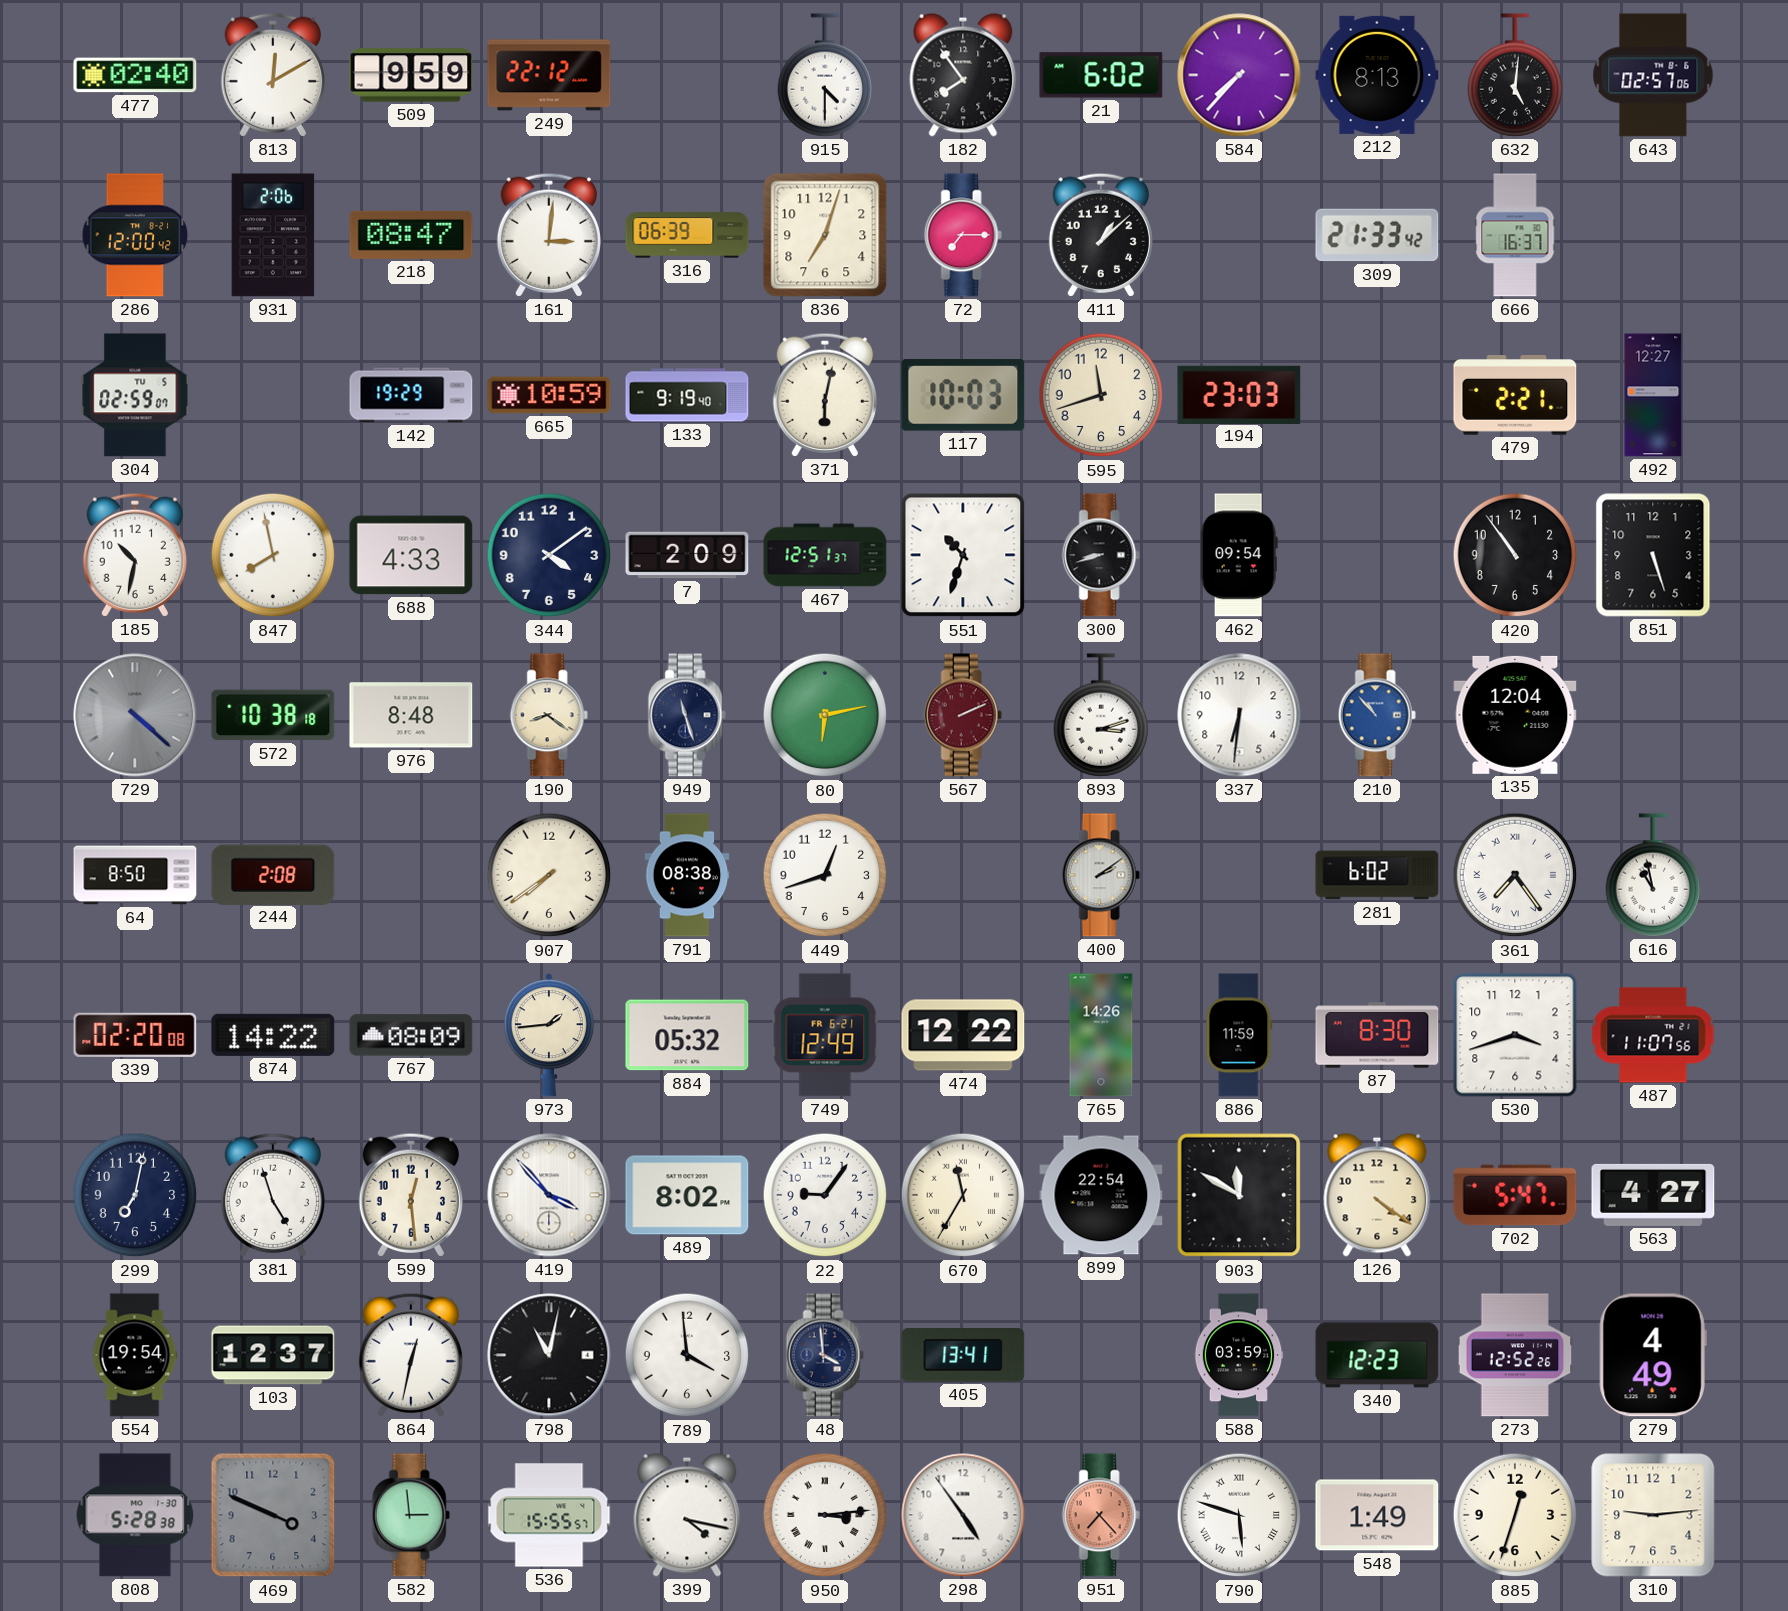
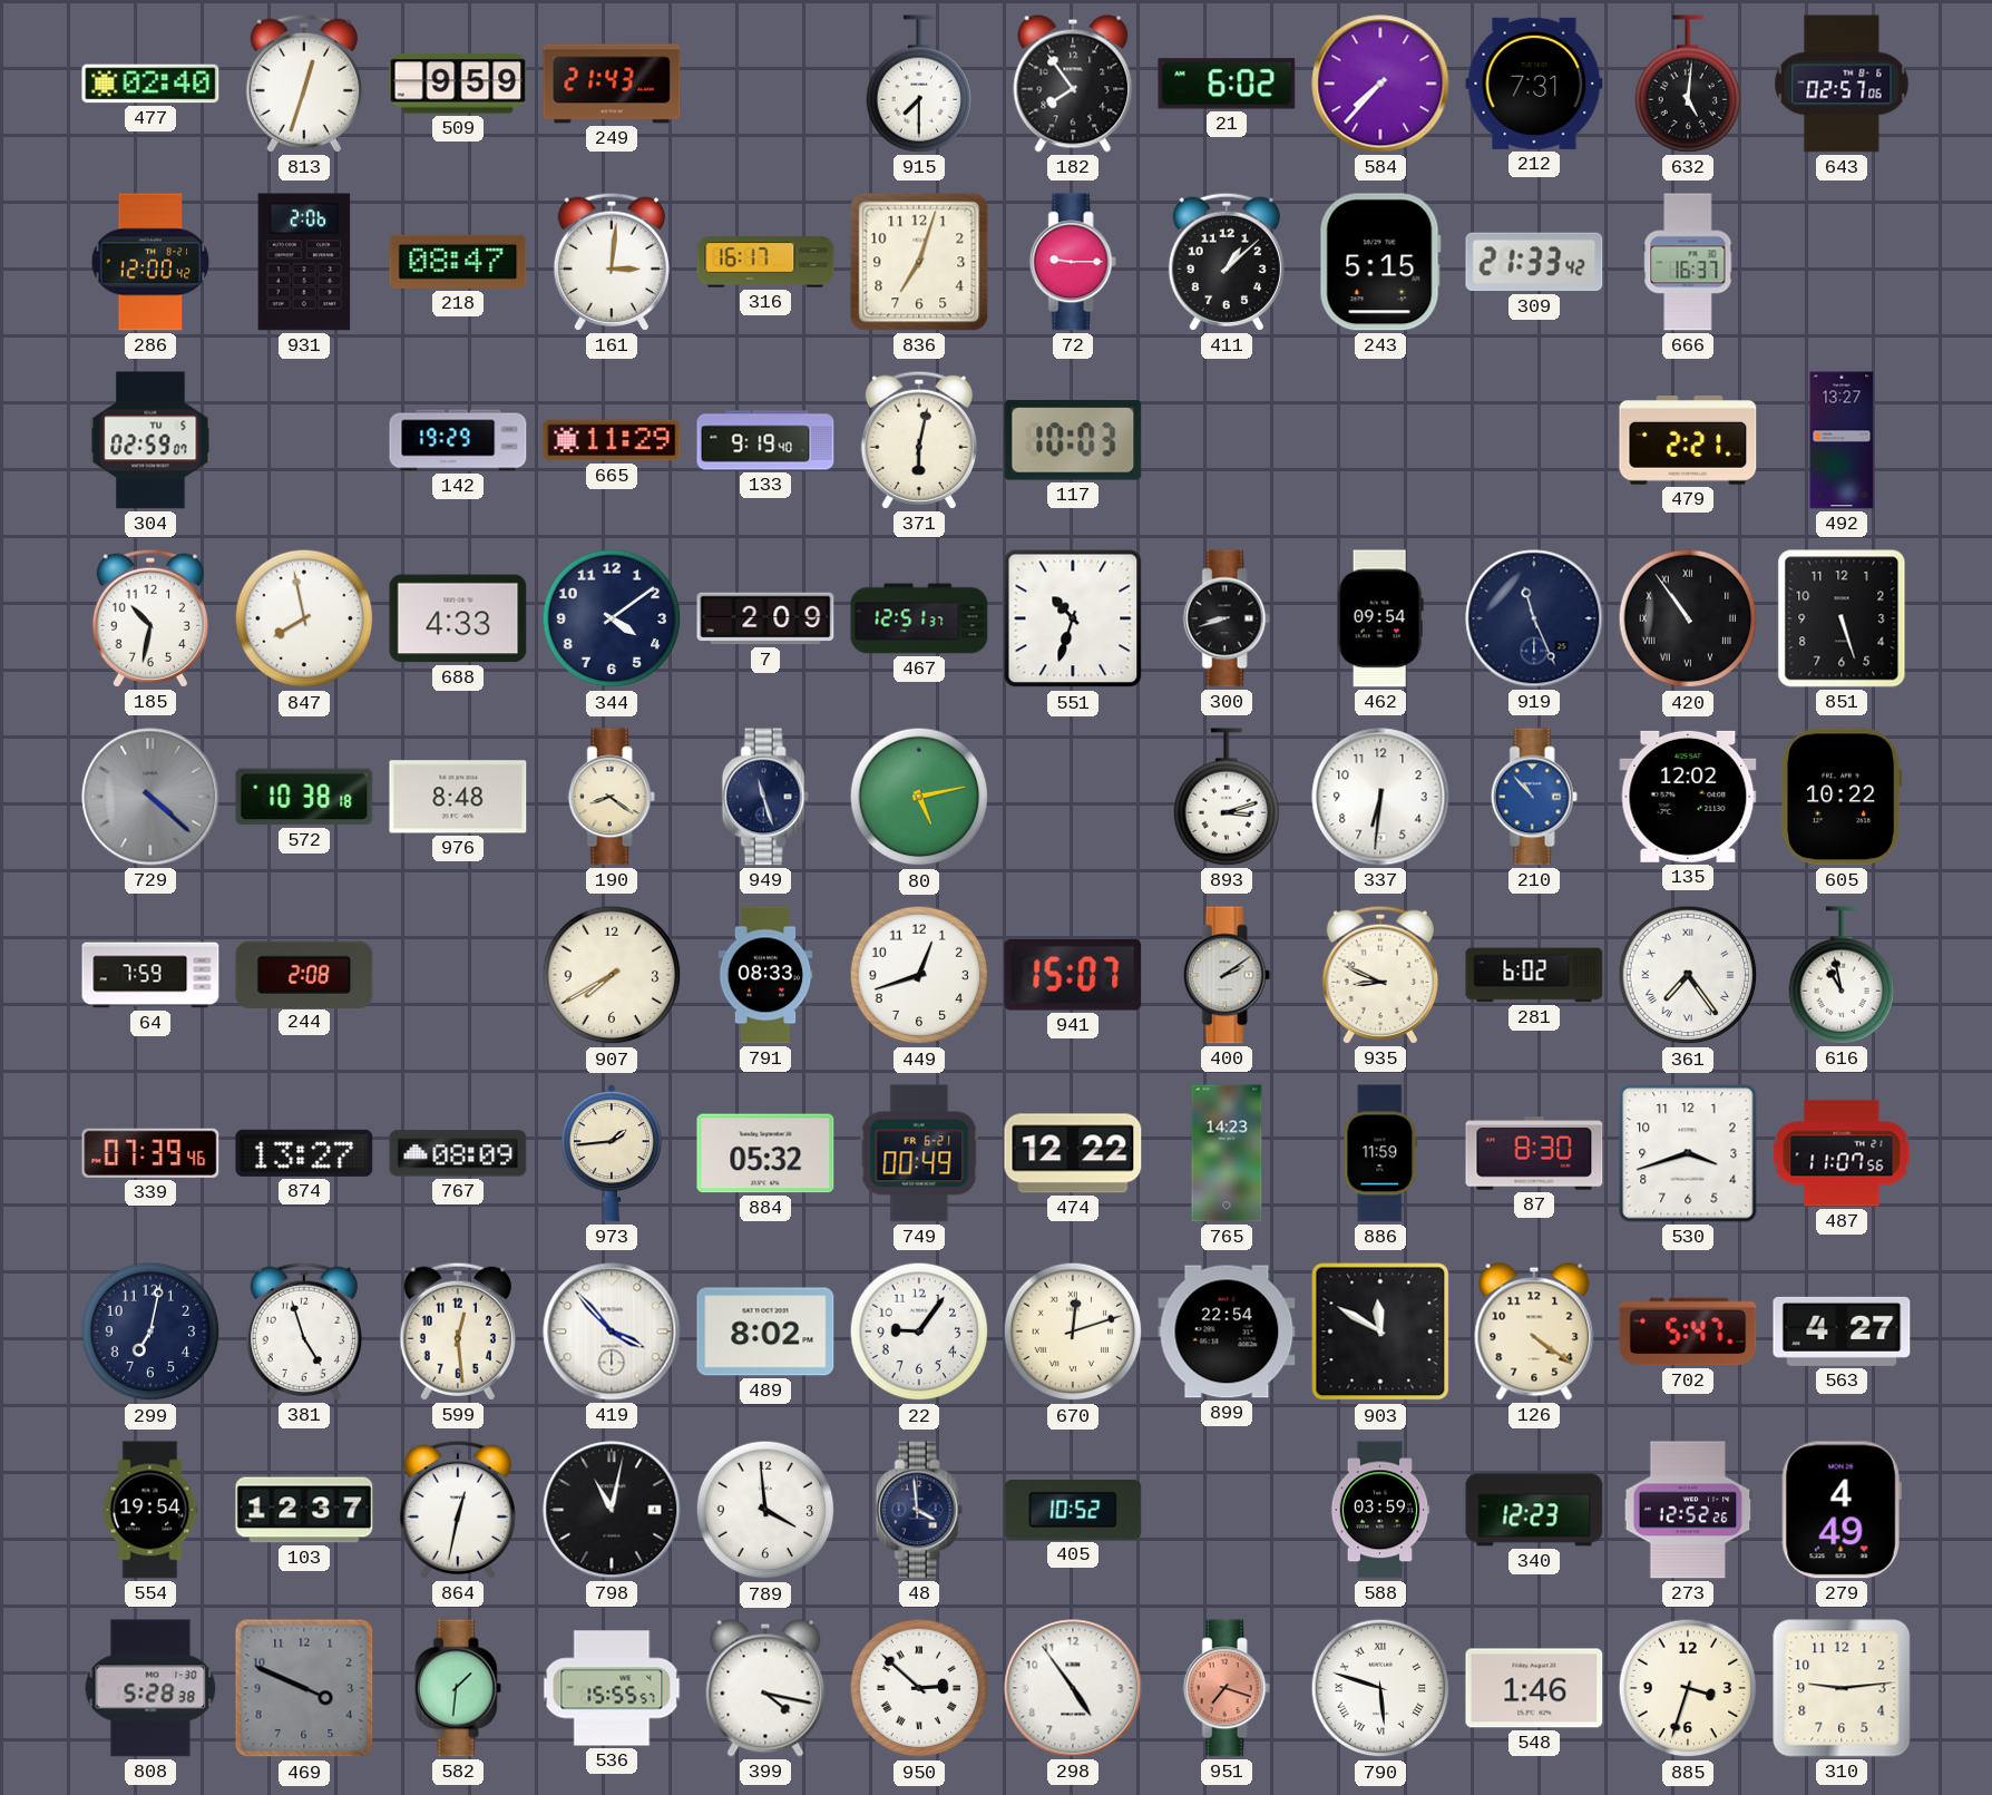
813: 12:10 -> 12:33
249: 22:12 -> 21:43
915: 4:30 -> 7:30
212: 8:13 -> 7:31
316: 06:39 -> 16:17
72: 7:15 -> 9:15
243: none -> 5:15
665: 10:59 -> 11:29
595: 11:42 -> none
194: 23:03 -> none
492: 12:27 -> 13:27
919: none -> 11:26
420 numerals: Arabic -> Roman
80: 6:13 -> 5:13
567: 2:11 -> none
135: 12:04 -> 12:02
605: none -> 10:22
64: 8:50 -> 7:59
907: 7:39 -> 7:40
791: 08:38 -> 08:33
941: none -> 15:07
935: none -> 8:49
339: 02:20 -> 07:39
874: 14:22 -> 13:27
749: 12:49 -> 00:49
765: 14:26 -> 14:23
670: 11:35 -> 12:12
405: 13:41 -> 10:52
582: 2:59 -> 1:31
950: 3:14 -> 2:52
951: 7:23 -> 7:18
548: 1:49 -> 1:46
885: 12:33 -> 3:33
